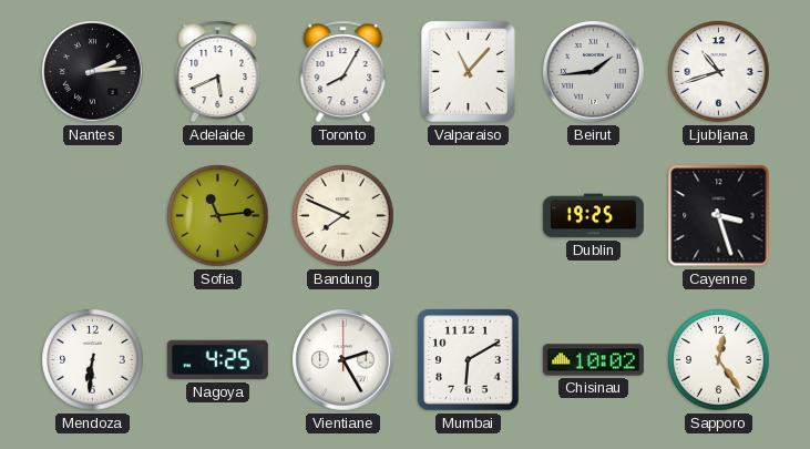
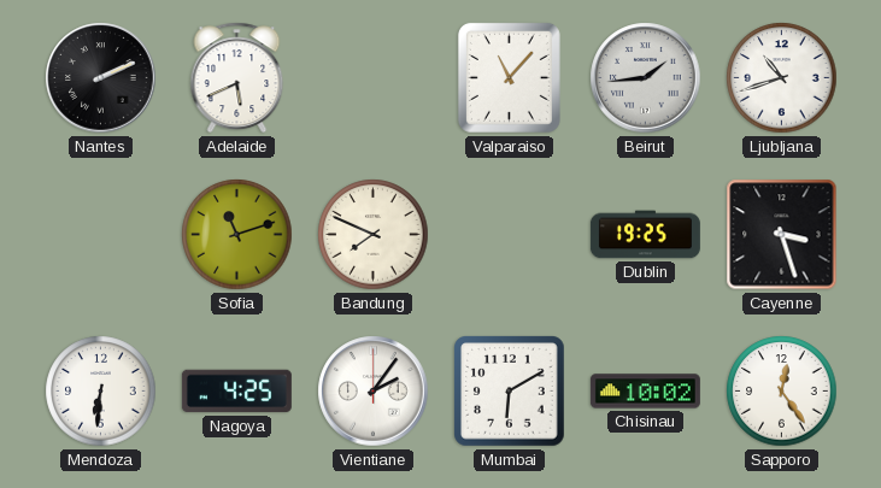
Nantes: 2:14 -> 2:11
Toronto: 8:05 -> none
Sofia: 11:14 -> 11:12
Vientiane: 2:25 -> 2:06
